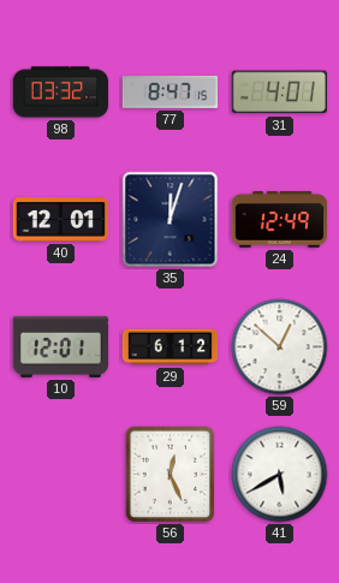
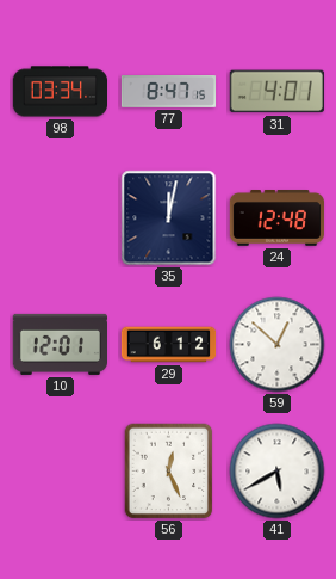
98: 03:32 -> 03:34
40: 12:01 -> none
35: 12:03 -> 12:02
24: 12:49 -> 12:48
